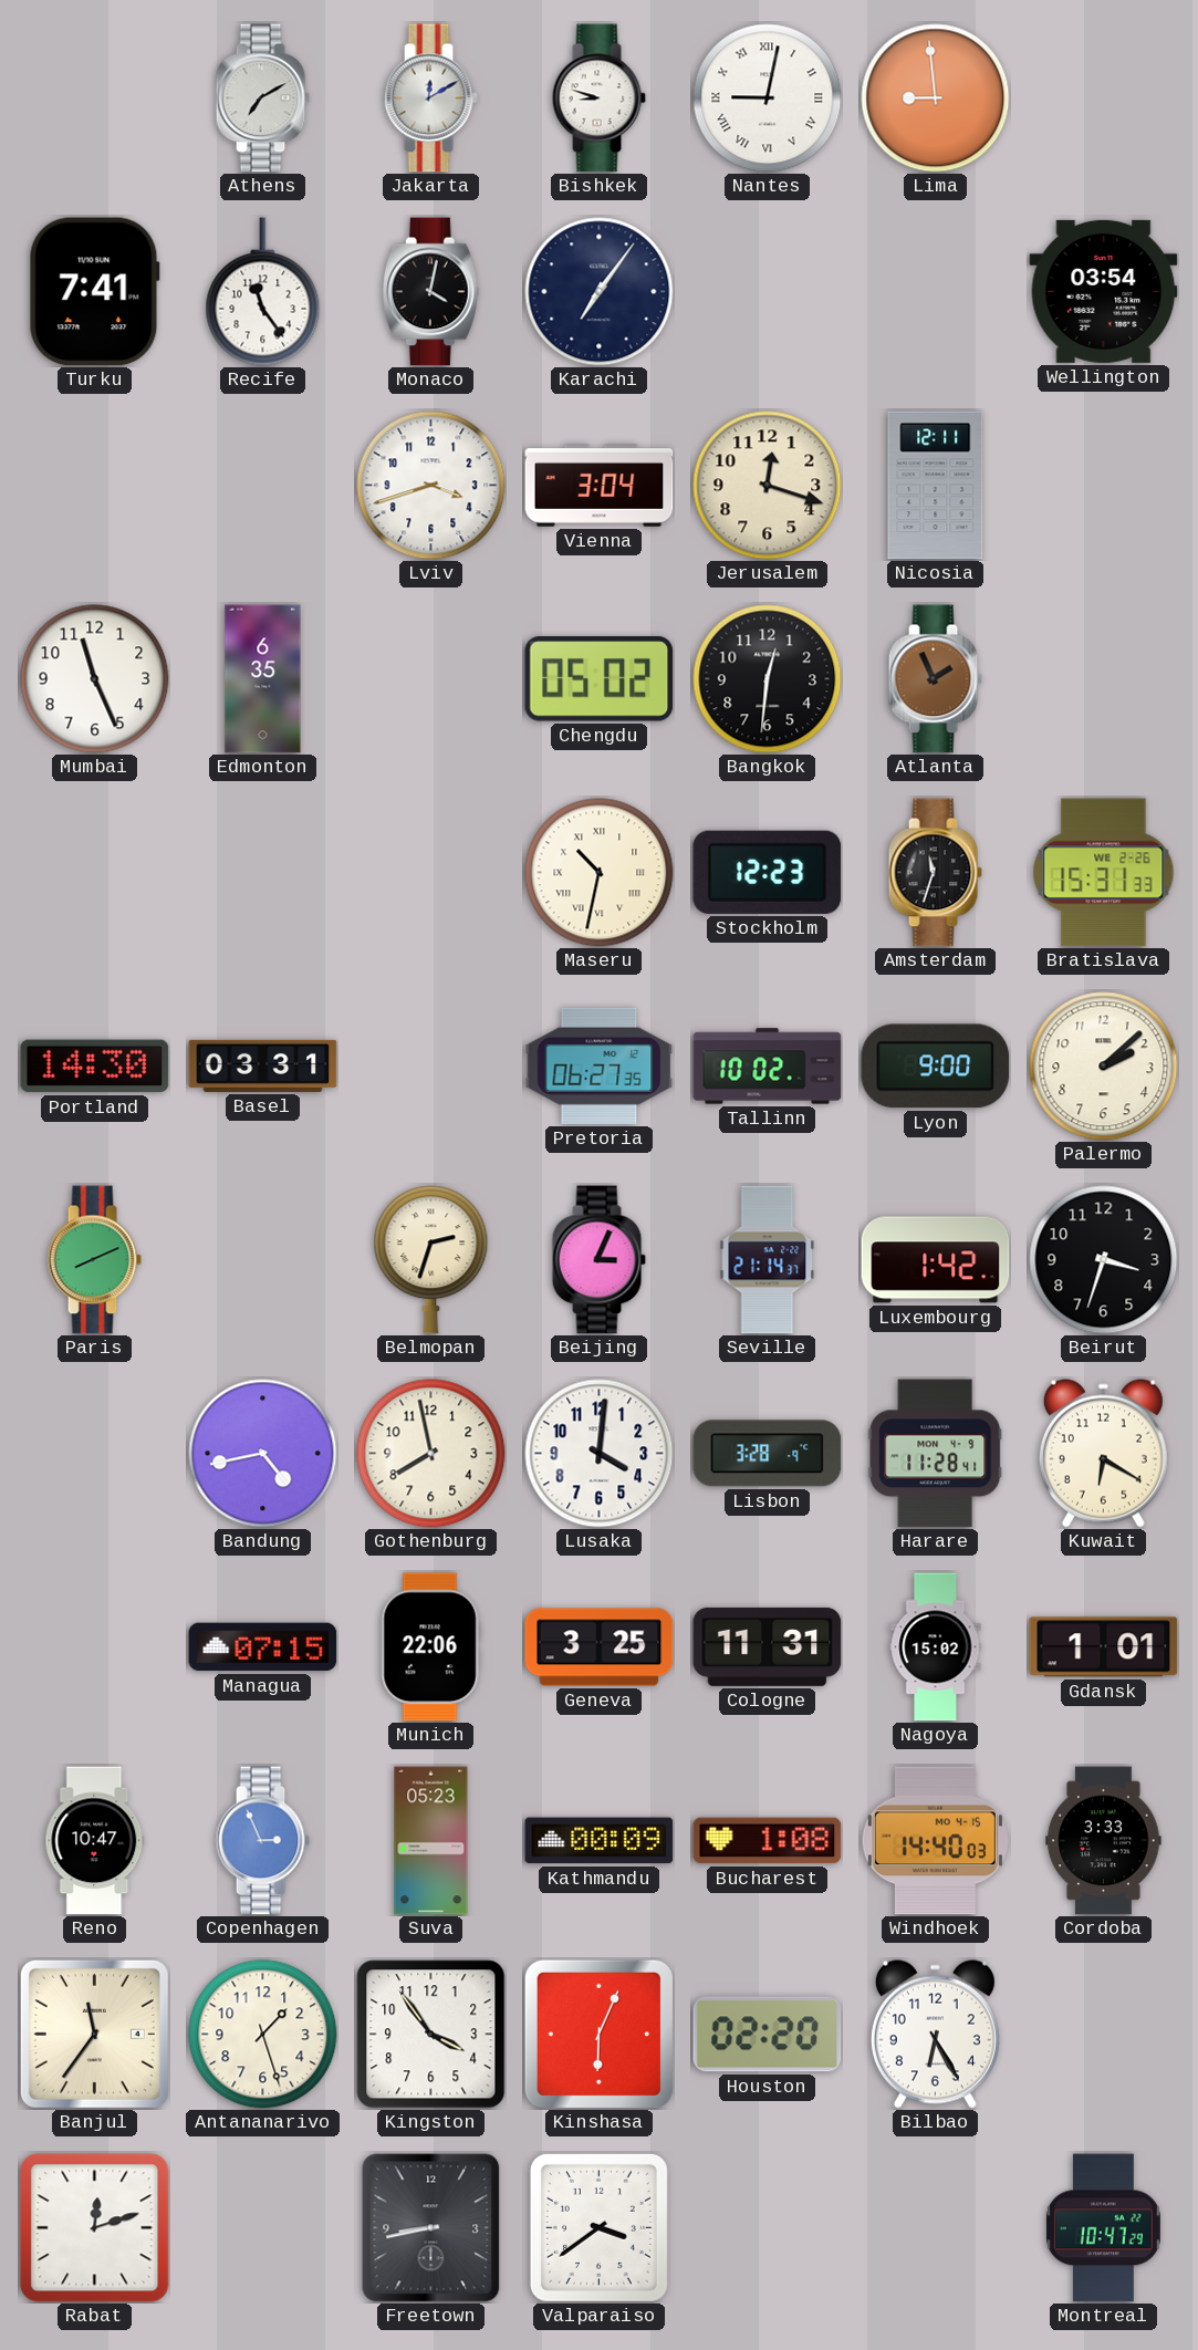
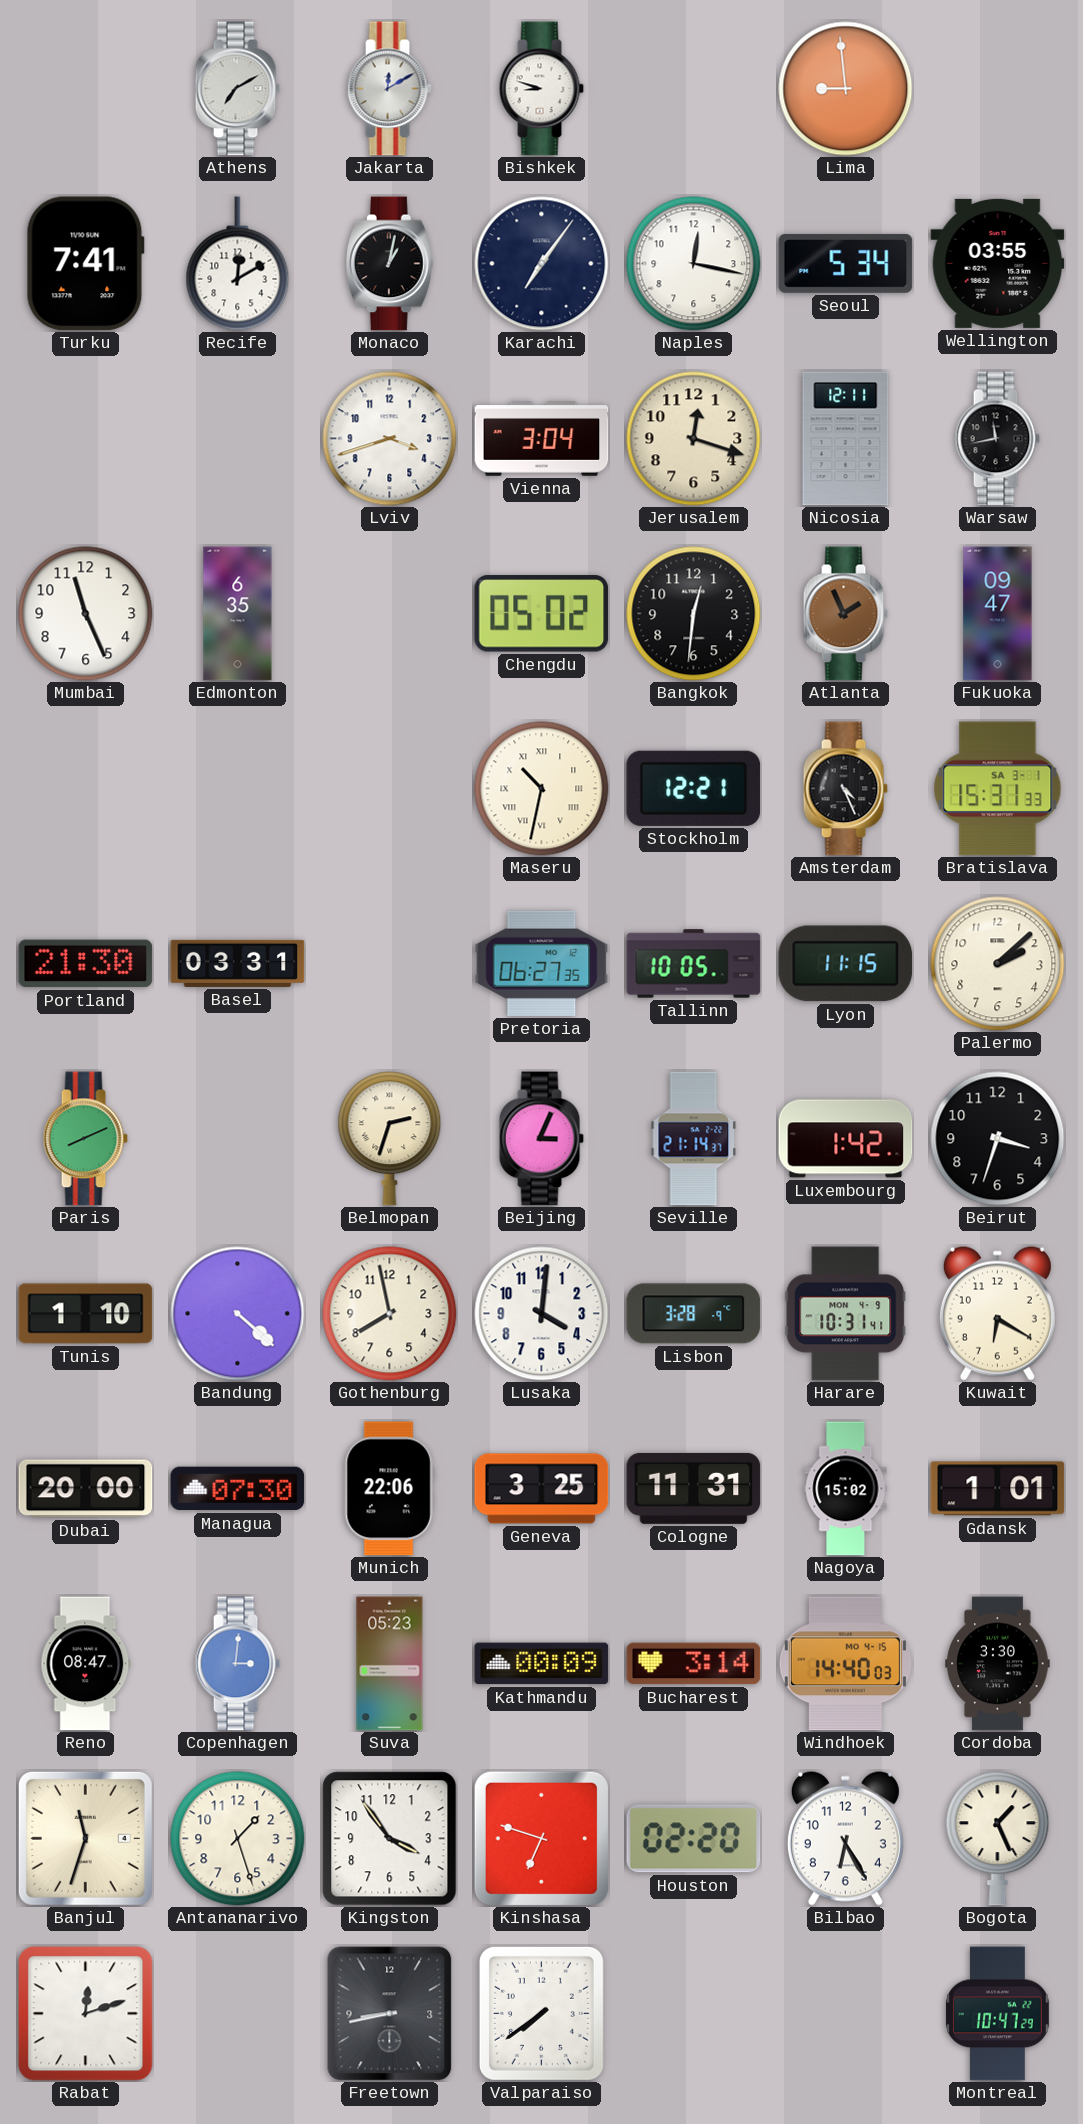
Nantes: 9:02 -> none
Recife: 11:24 -> 12:10
Monaco: 4:02 -> 1:02
Naples: none -> 12:17
Seoul: none -> 5:34
Wellington: 03:54 -> 03:55
Warsaw: none -> 11:43
Fukuoka: none -> 09:47
Stockholm: 12:23 -> 12:21
Amsterdam: 11:33 -> 4:26
Bratislava date: WE 2-26 -> SA 3-1
Portland: 14:30 -> 21:30
Tallinn: 10:02 -> 10:05
Lyon: 9:00 -> 11:15
Tunis: none -> 1:10
Bandung: 4:43 -> 4:22
Harare: 11:28 -> 10:31
Dubai: none -> 20:00
Managua: 07:15 -> 07:30
Reno: 10:47 -> 08:47
Copenhagen: 2:56 -> 3:01
Bucharest: 1:08 -> 3:14
Cordoba: 3:33 -> 3:30
Banjul: 11:36 -> 11:33
Kinshasa: 6:04 -> 6:48
Bogota: none -> 1:26
Valparaiso: 3:39 -> 7:39
